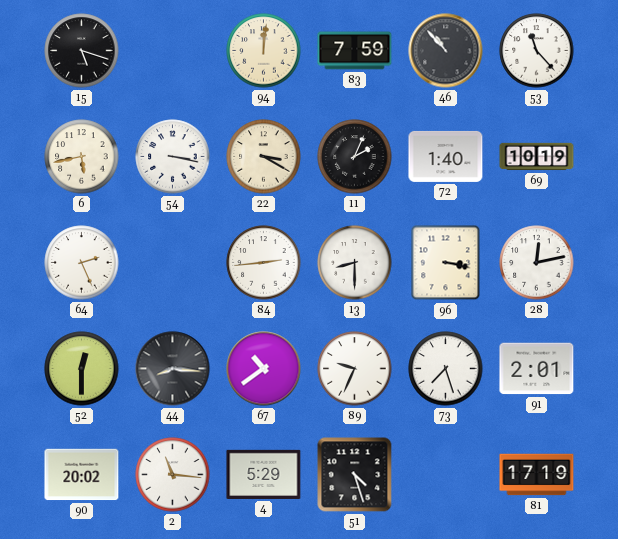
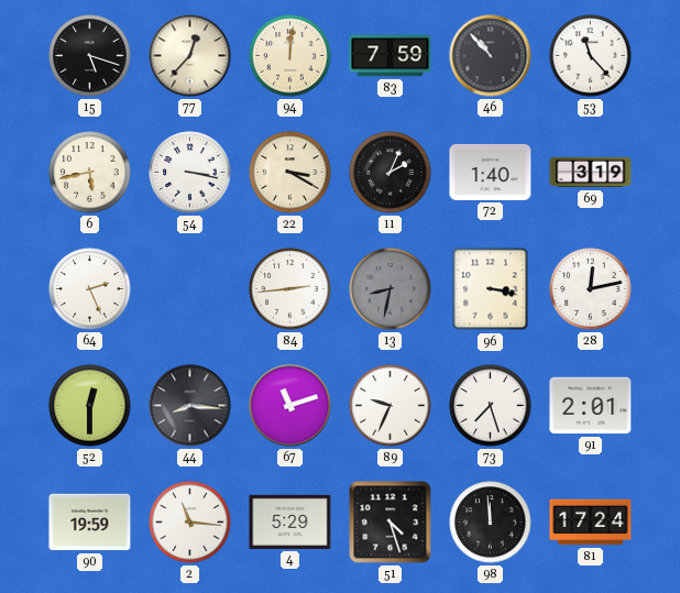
77: none -> 12:37
69: 10:19 -> 3:19
13: 8:30 -> 8:32
13 dial: white -> grey
67: 10:39 -> 11:12
90: 20:02 -> 19:59
98: none -> 11:59
81: 17:19 -> 17:24
